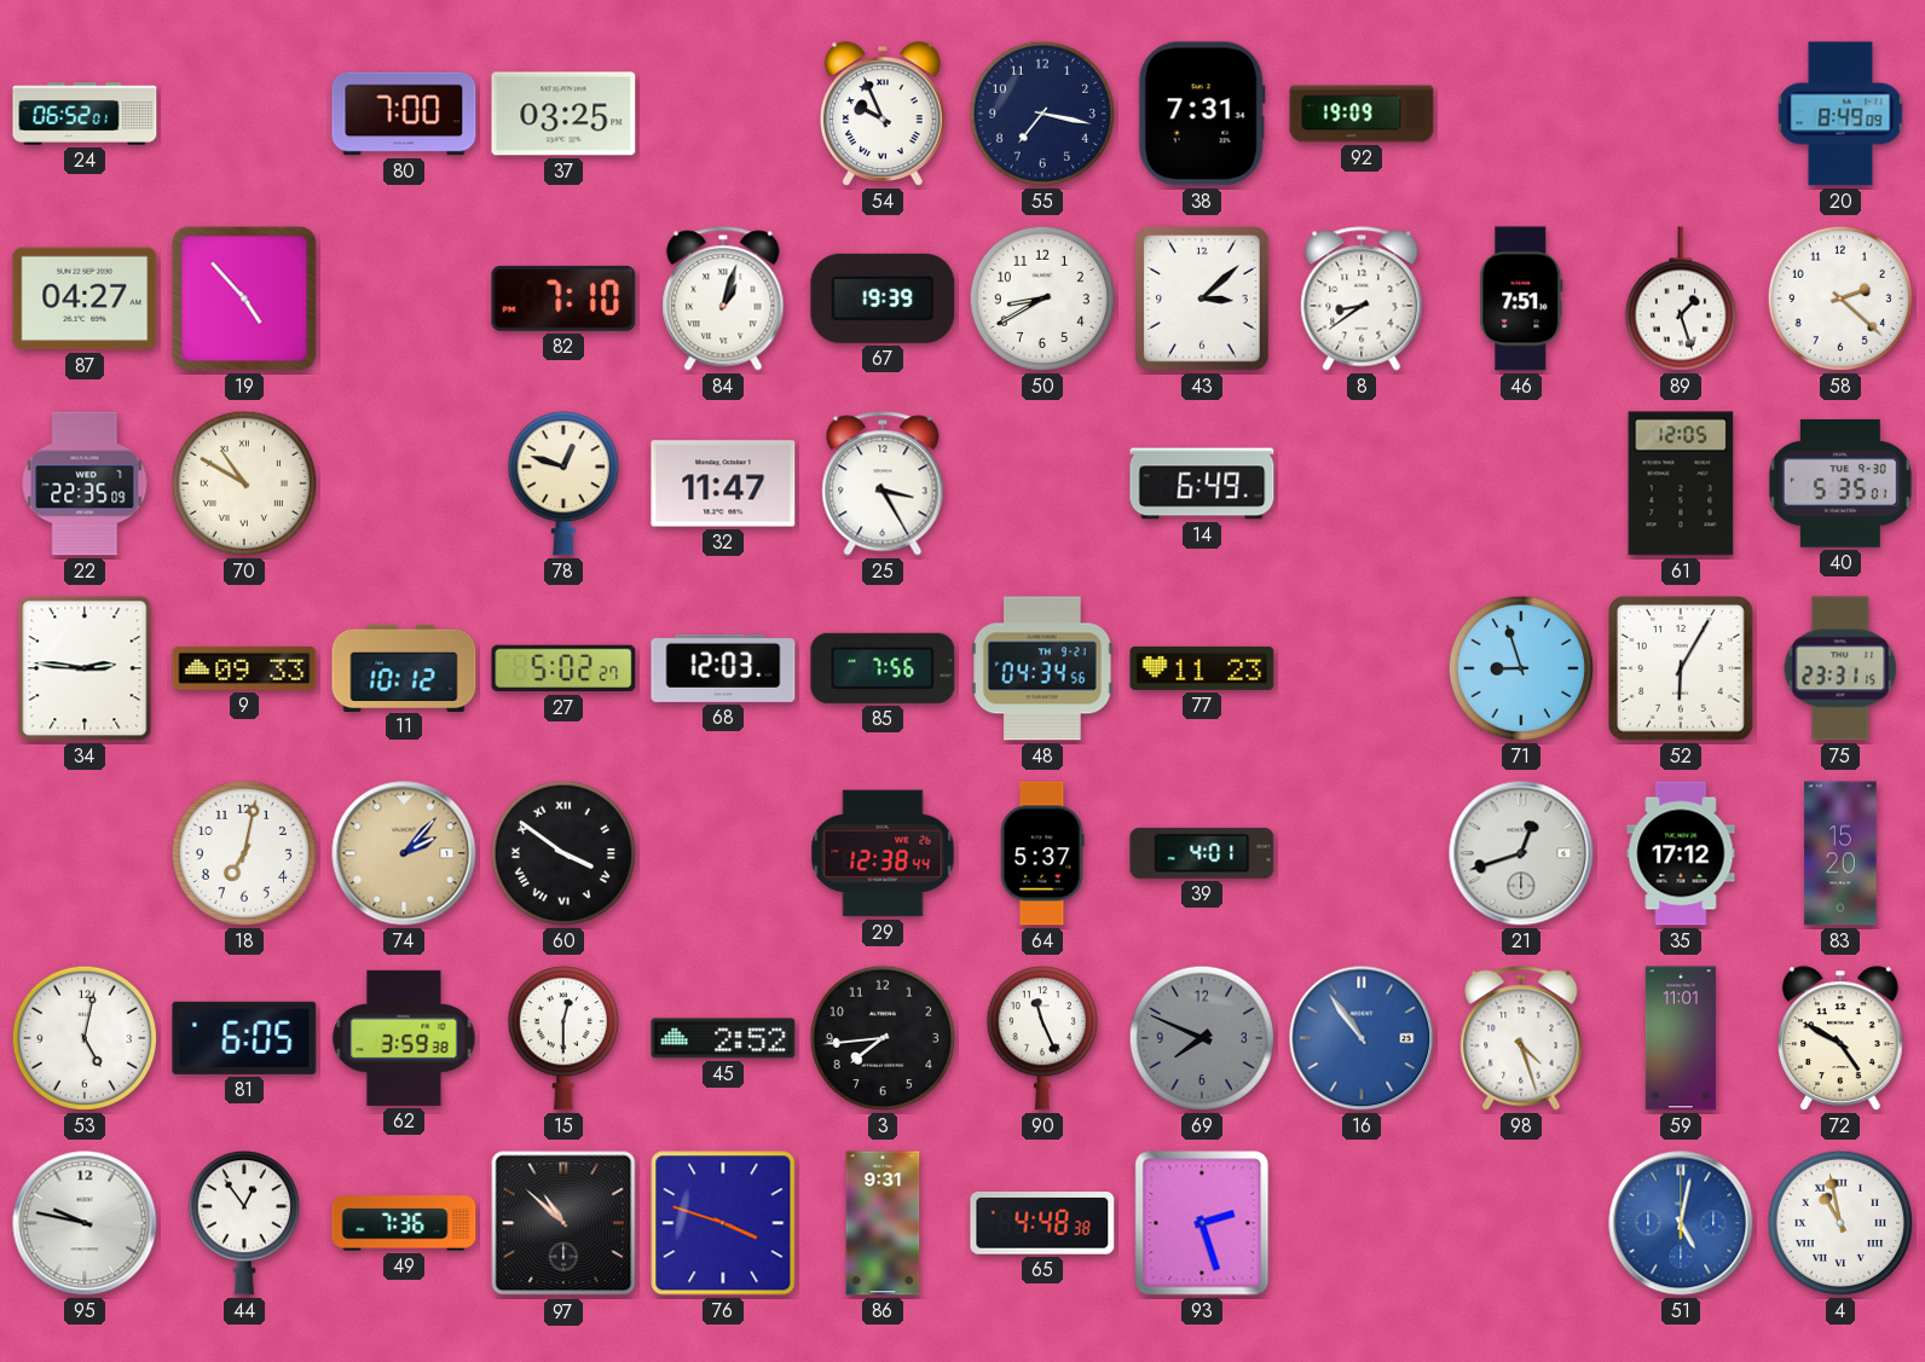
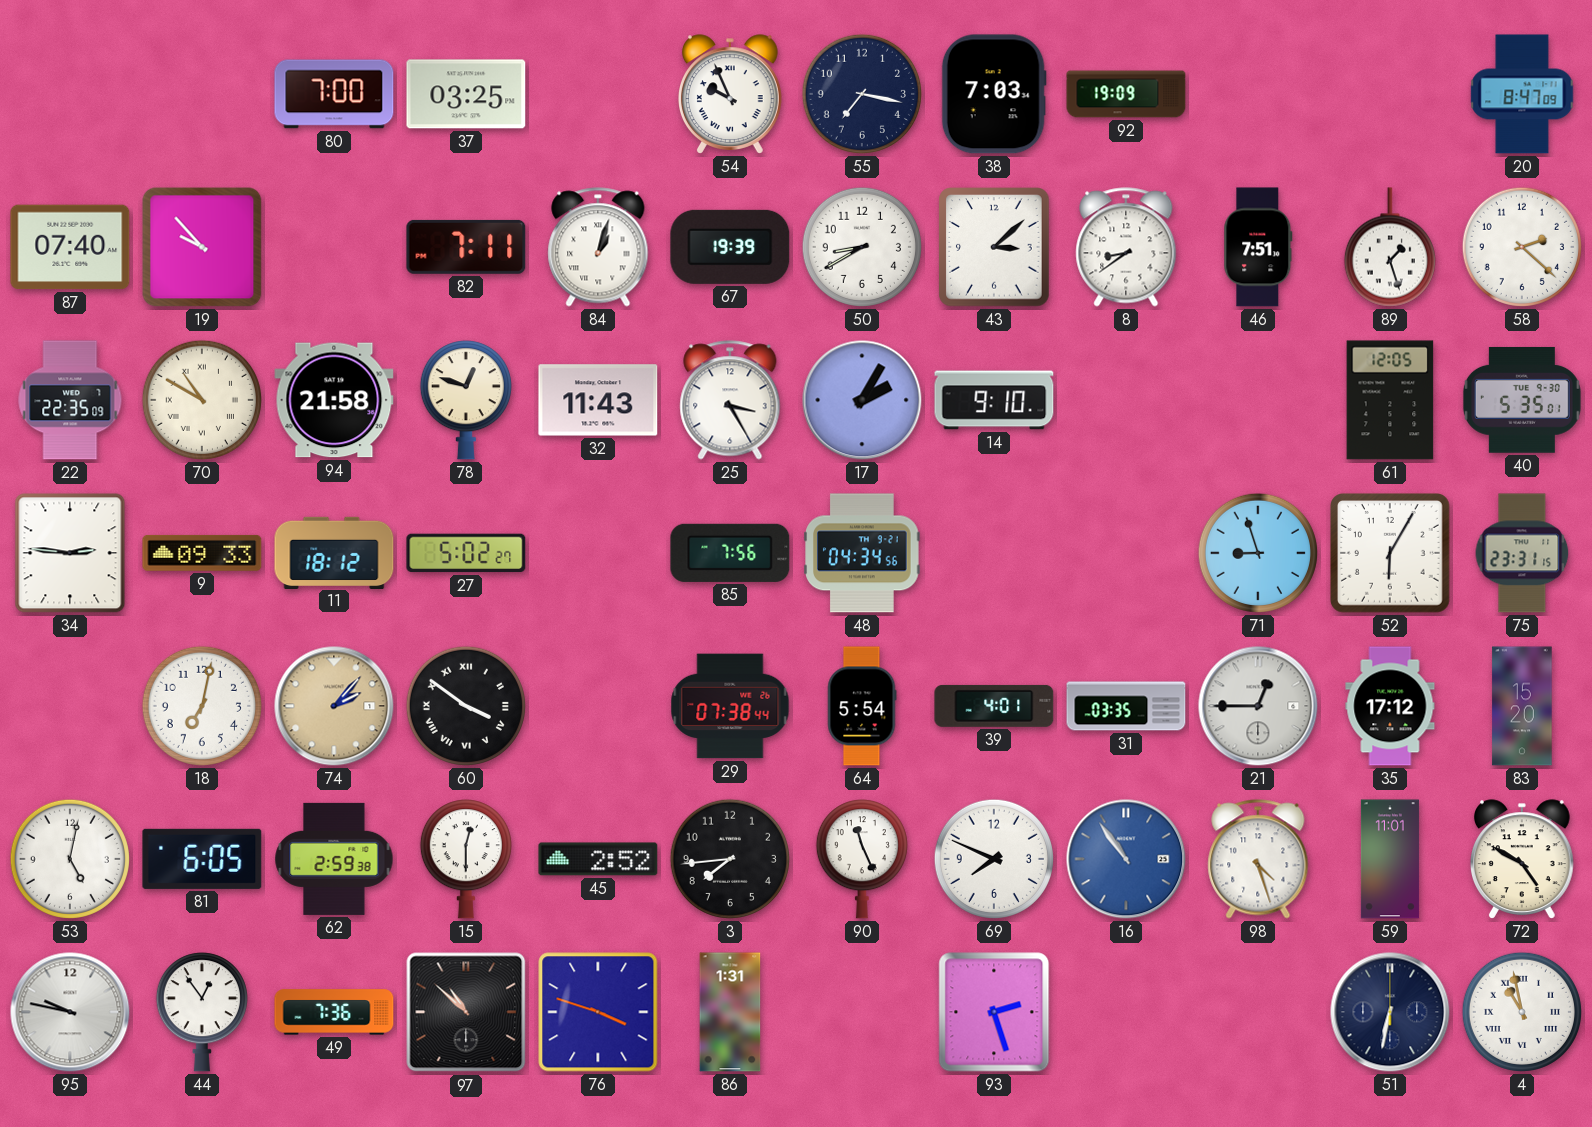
24: 06:52 -> none
38: 7:31 -> 7:03
20: 8:49 -> 8:47
87: 04:27 -> 07:40
19: 4:53 -> 9:53
82: 7:10 -> 7:11
94: none -> 21:58
32: 11:47 -> 11:43
17: none -> 2:05
14: 6:49 -> 9:10
11: 10:12 -> 18:12
68: 12:03 -> none
77: 11:23 -> none
29: 12:38 -> 07:38
64: 5:37 -> 5:54
31: none -> 03:35
21: 12:42 -> 12:45
62: 3:59 -> 2:59
69 dial: grey -> white
86: 9:31 -> 1:31
65: 4:48 -> none
51: 5:02 -> 6:32
51 dial: blue -> navy
